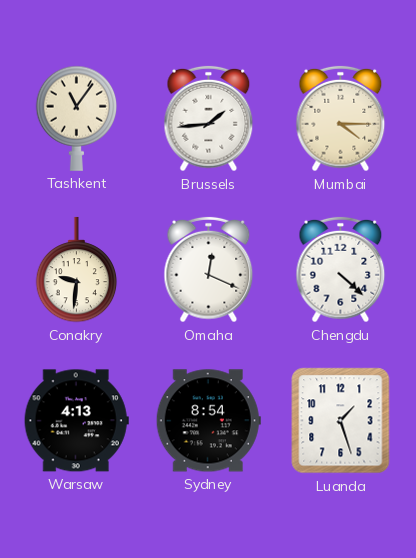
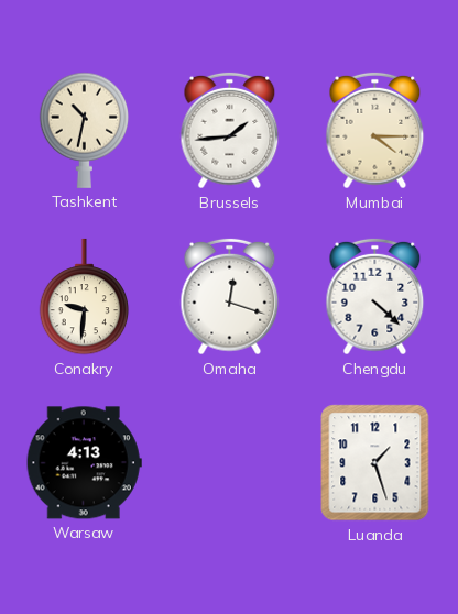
Tashkent: 11:06 -> 10:32
Omaha: 12:19 -> 12:18
Sydney: 8:54 -> none
